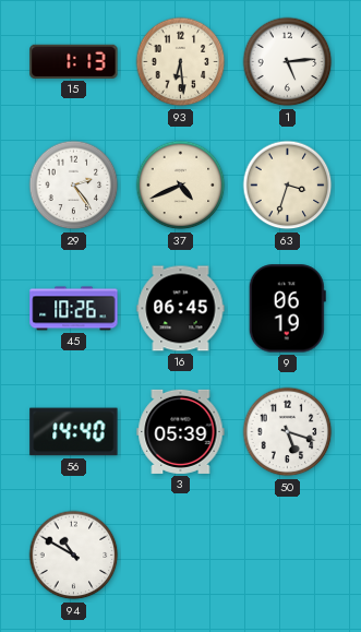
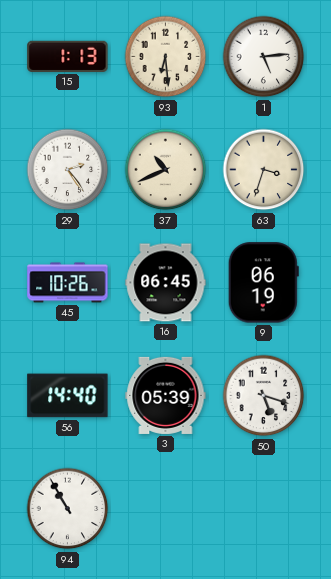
37: 4:41 -> 10:41
94: 10:50 -> 10:55
